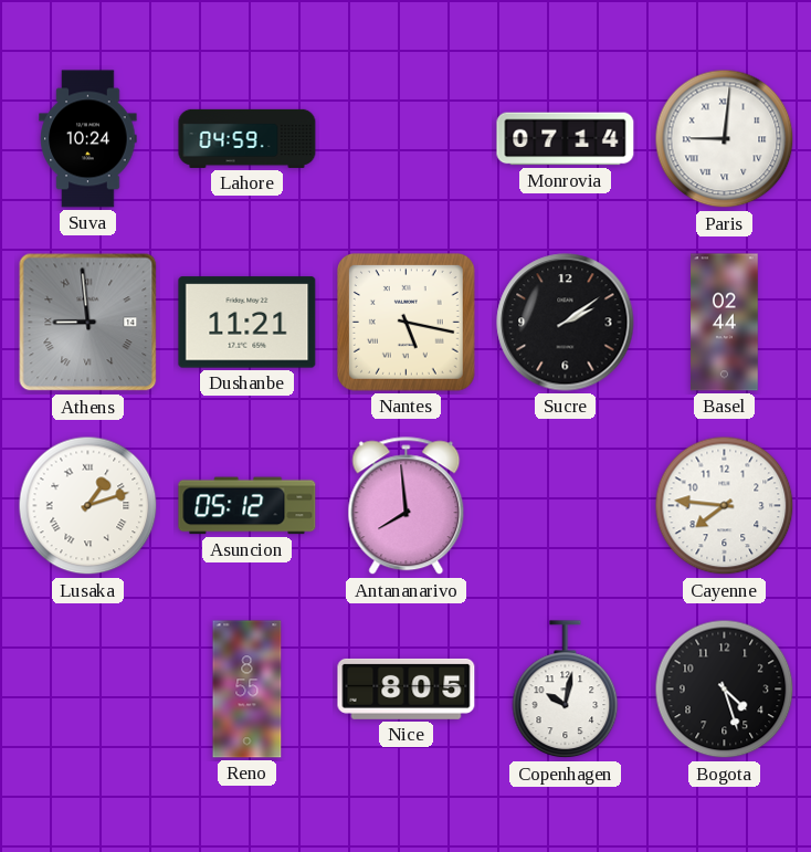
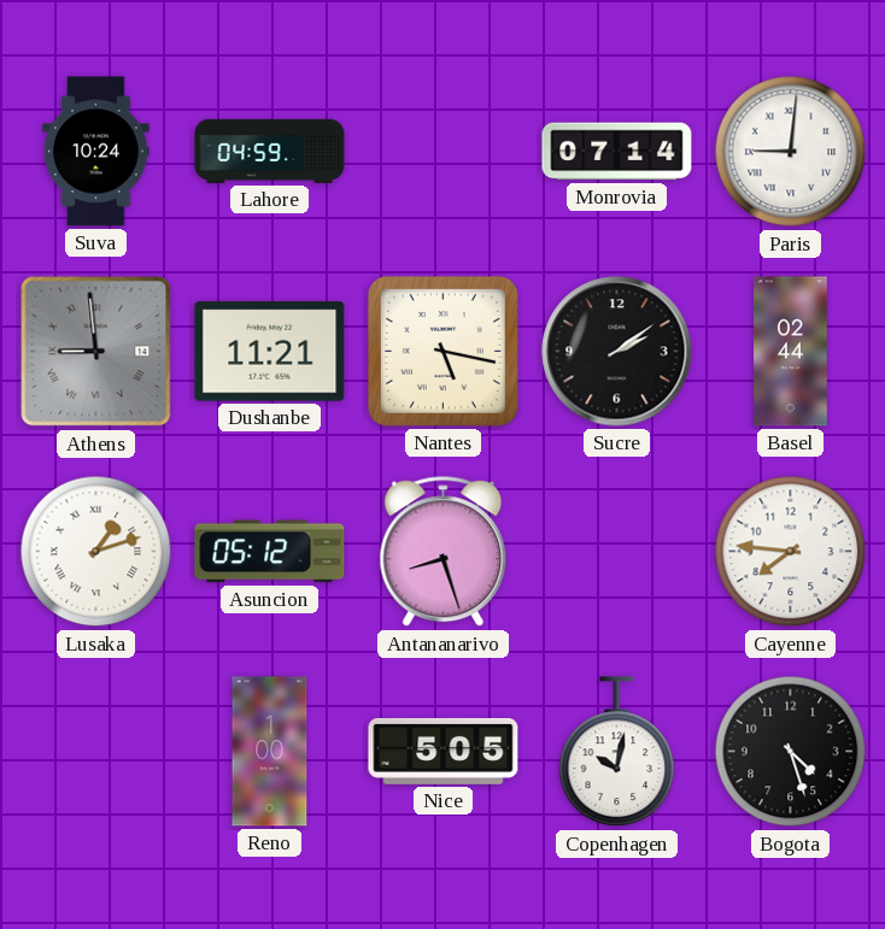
Antananarivo: 7:59 -> 8:27
Reno: 8:55 -> 1:00
Nice: 8:05 -> 5:05
